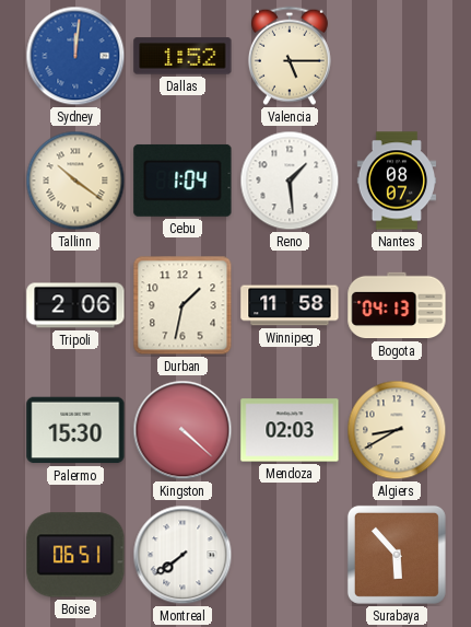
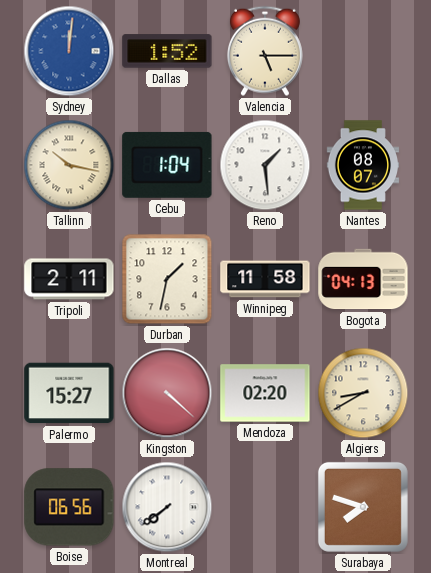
Tallinn: 10:21 -> 10:17
Tripoli: 2:06 -> 2:11
Palermo: 15:30 -> 15:27
Mendoza: 02:03 -> 02:20
Boise: 06:51 -> 06:56
Surabaya: 5:53 -> 7:48
